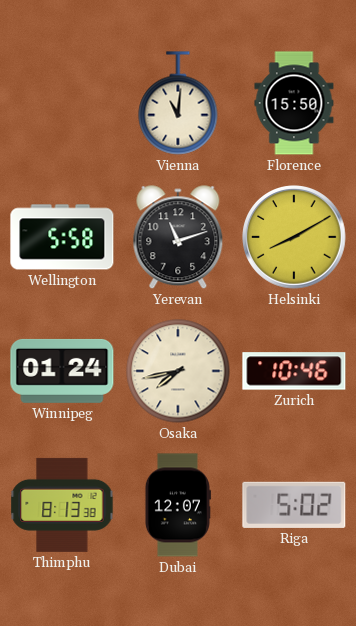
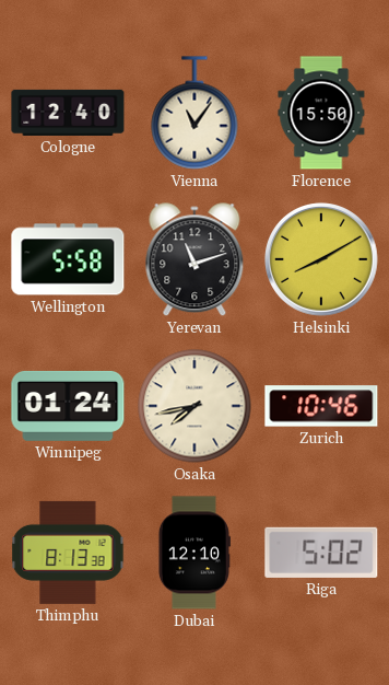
Cologne: none -> 12:40
Vienna: 11:01 -> 11:06
Dubai: 12:07 -> 12:10
